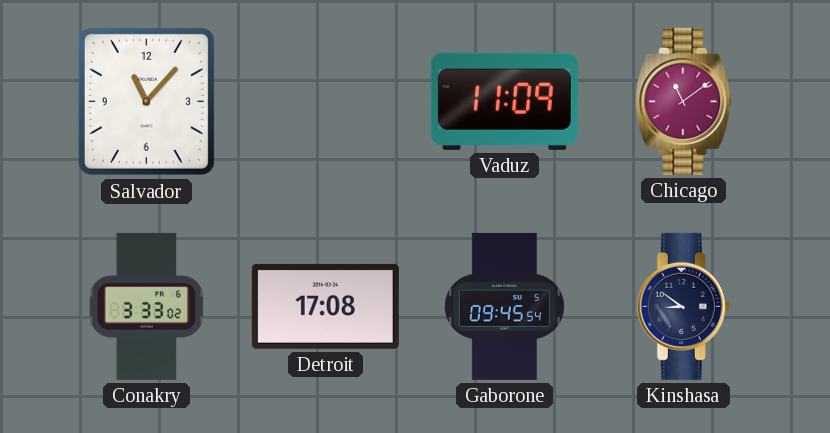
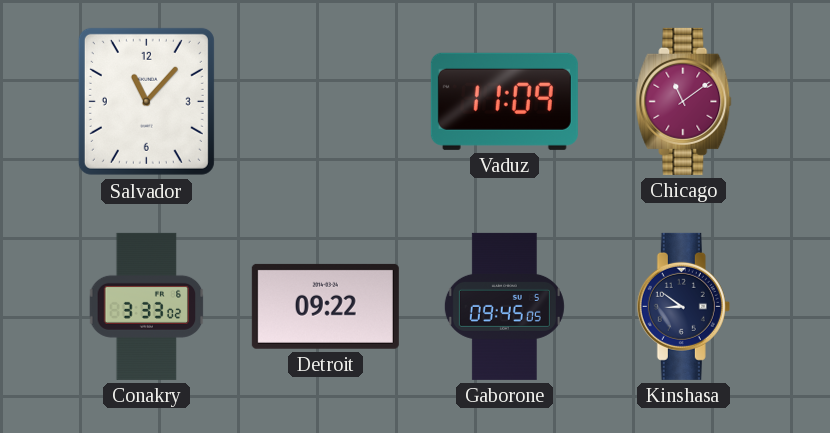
Detroit: 17:08 -> 09:22
Gaborone: 09:45:54 -> 09:45:05
